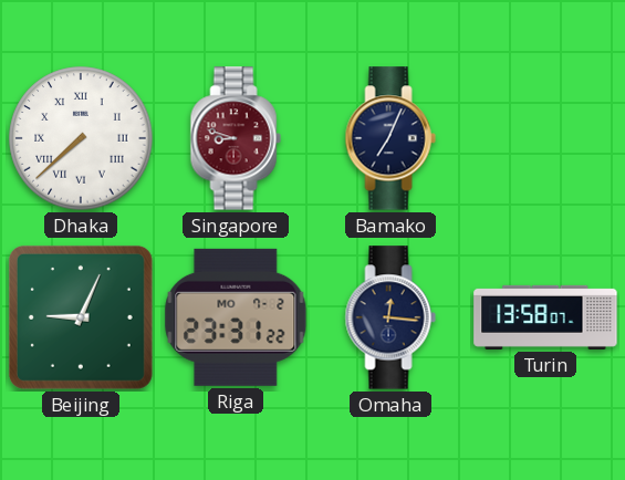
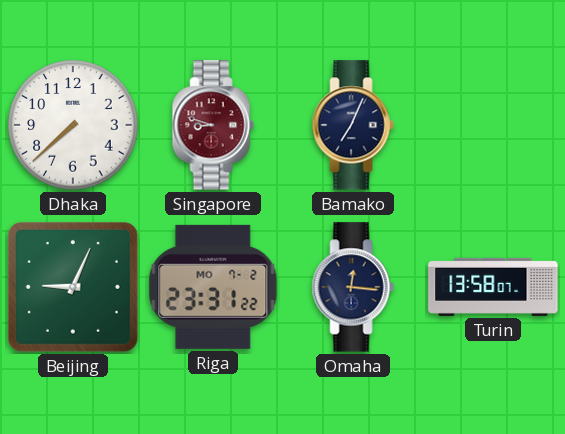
Dhaka numerals: Roman -> Arabic
